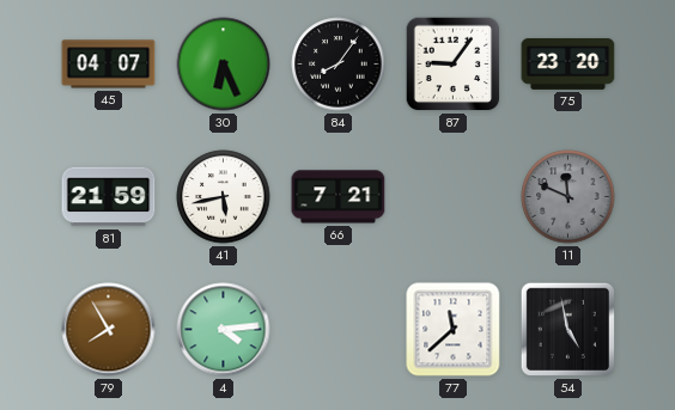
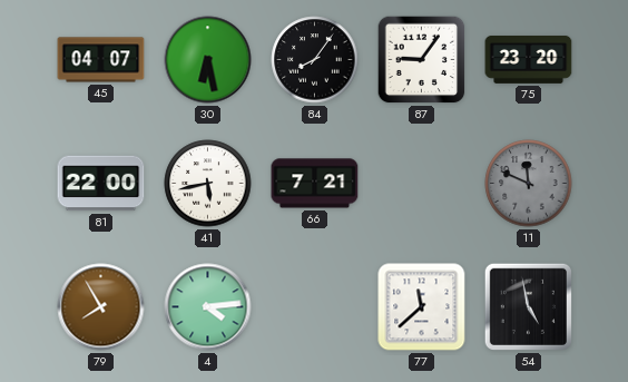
30: 6:26 -> 6:28
81: 21:59 -> 22:00
